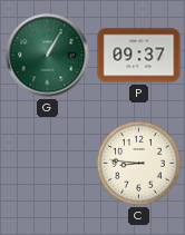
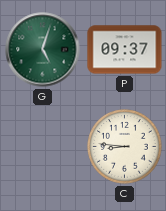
G: 1:05 -> 5:03
